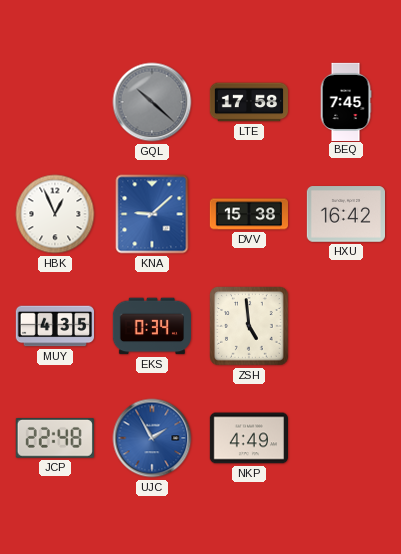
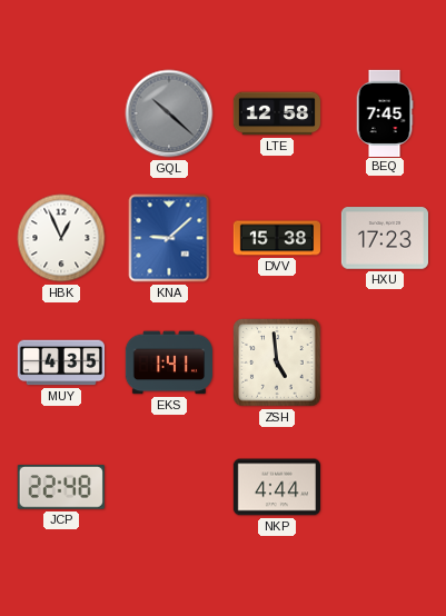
LTE: 17:58 -> 12:58
HXU: 16:42 -> 17:23
EKS: 0:34 -> 1:41
UJC: 1:55 -> none
NKP: 4:49 -> 4:44
